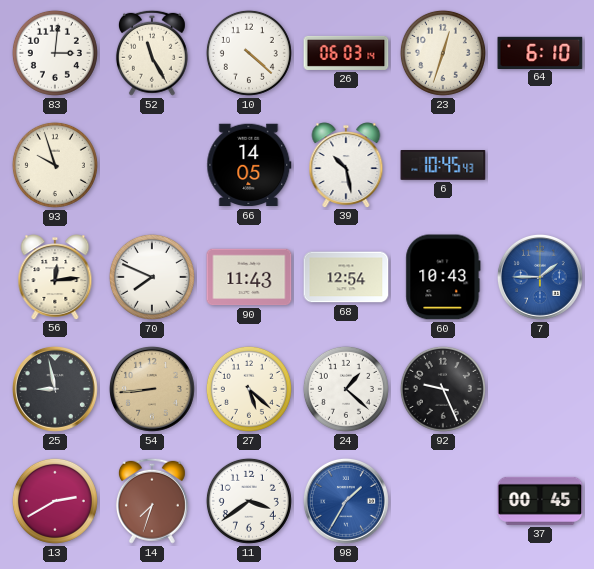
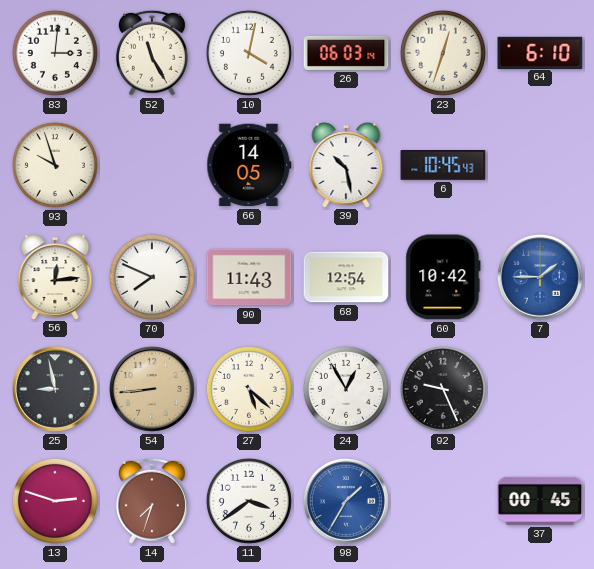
10: 4:22 -> 4:02
60: 10:43 -> 10:42
24: 1:22 -> 12:55
13: 2:40 -> 2:48
